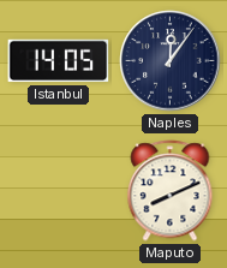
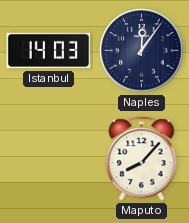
Istanbul: 14:05 -> 14:03
Maputo: 8:11 -> 8:07
